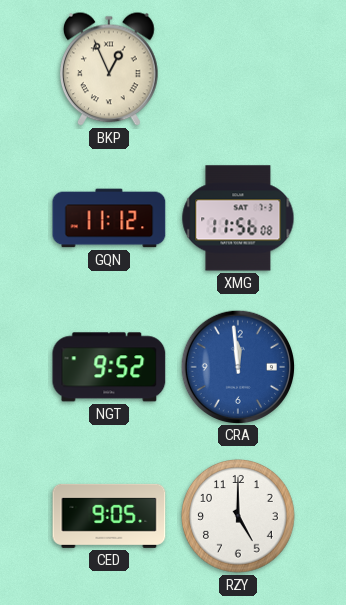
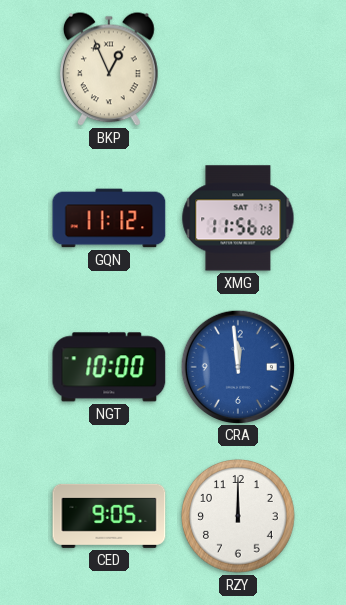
NGT: 9:52 -> 10:00
RZY: 5:00 -> 12:00
